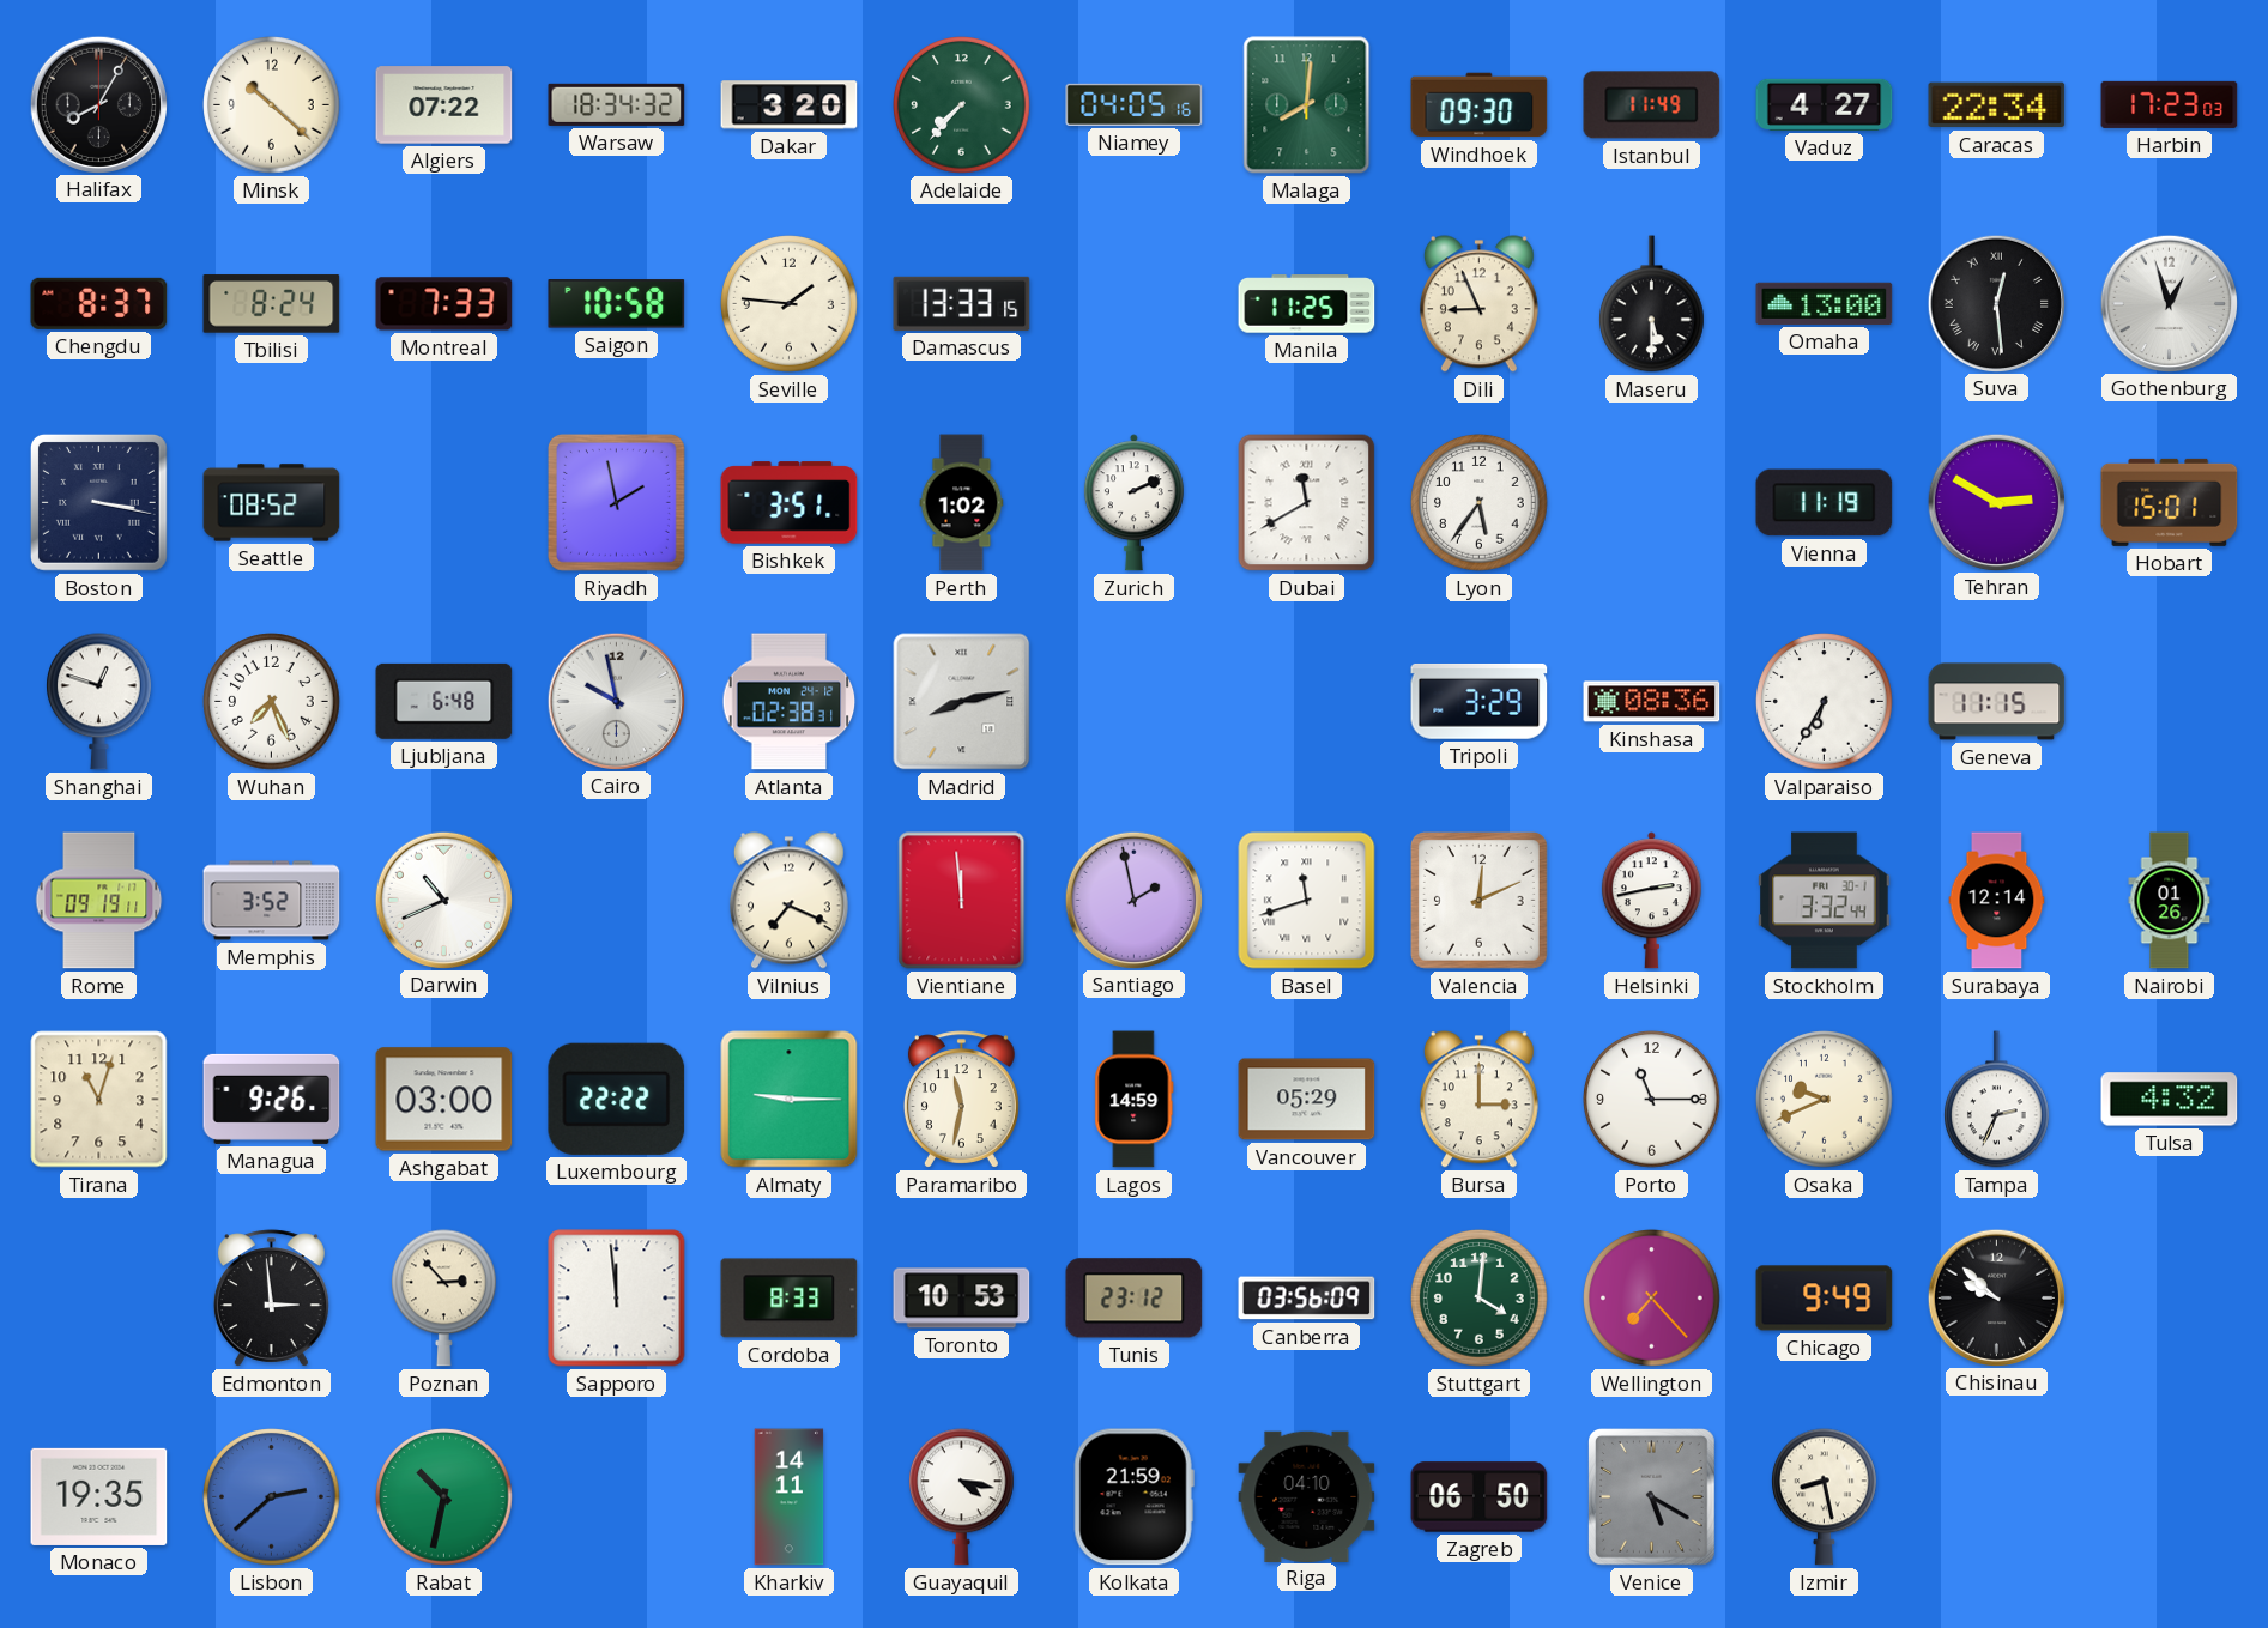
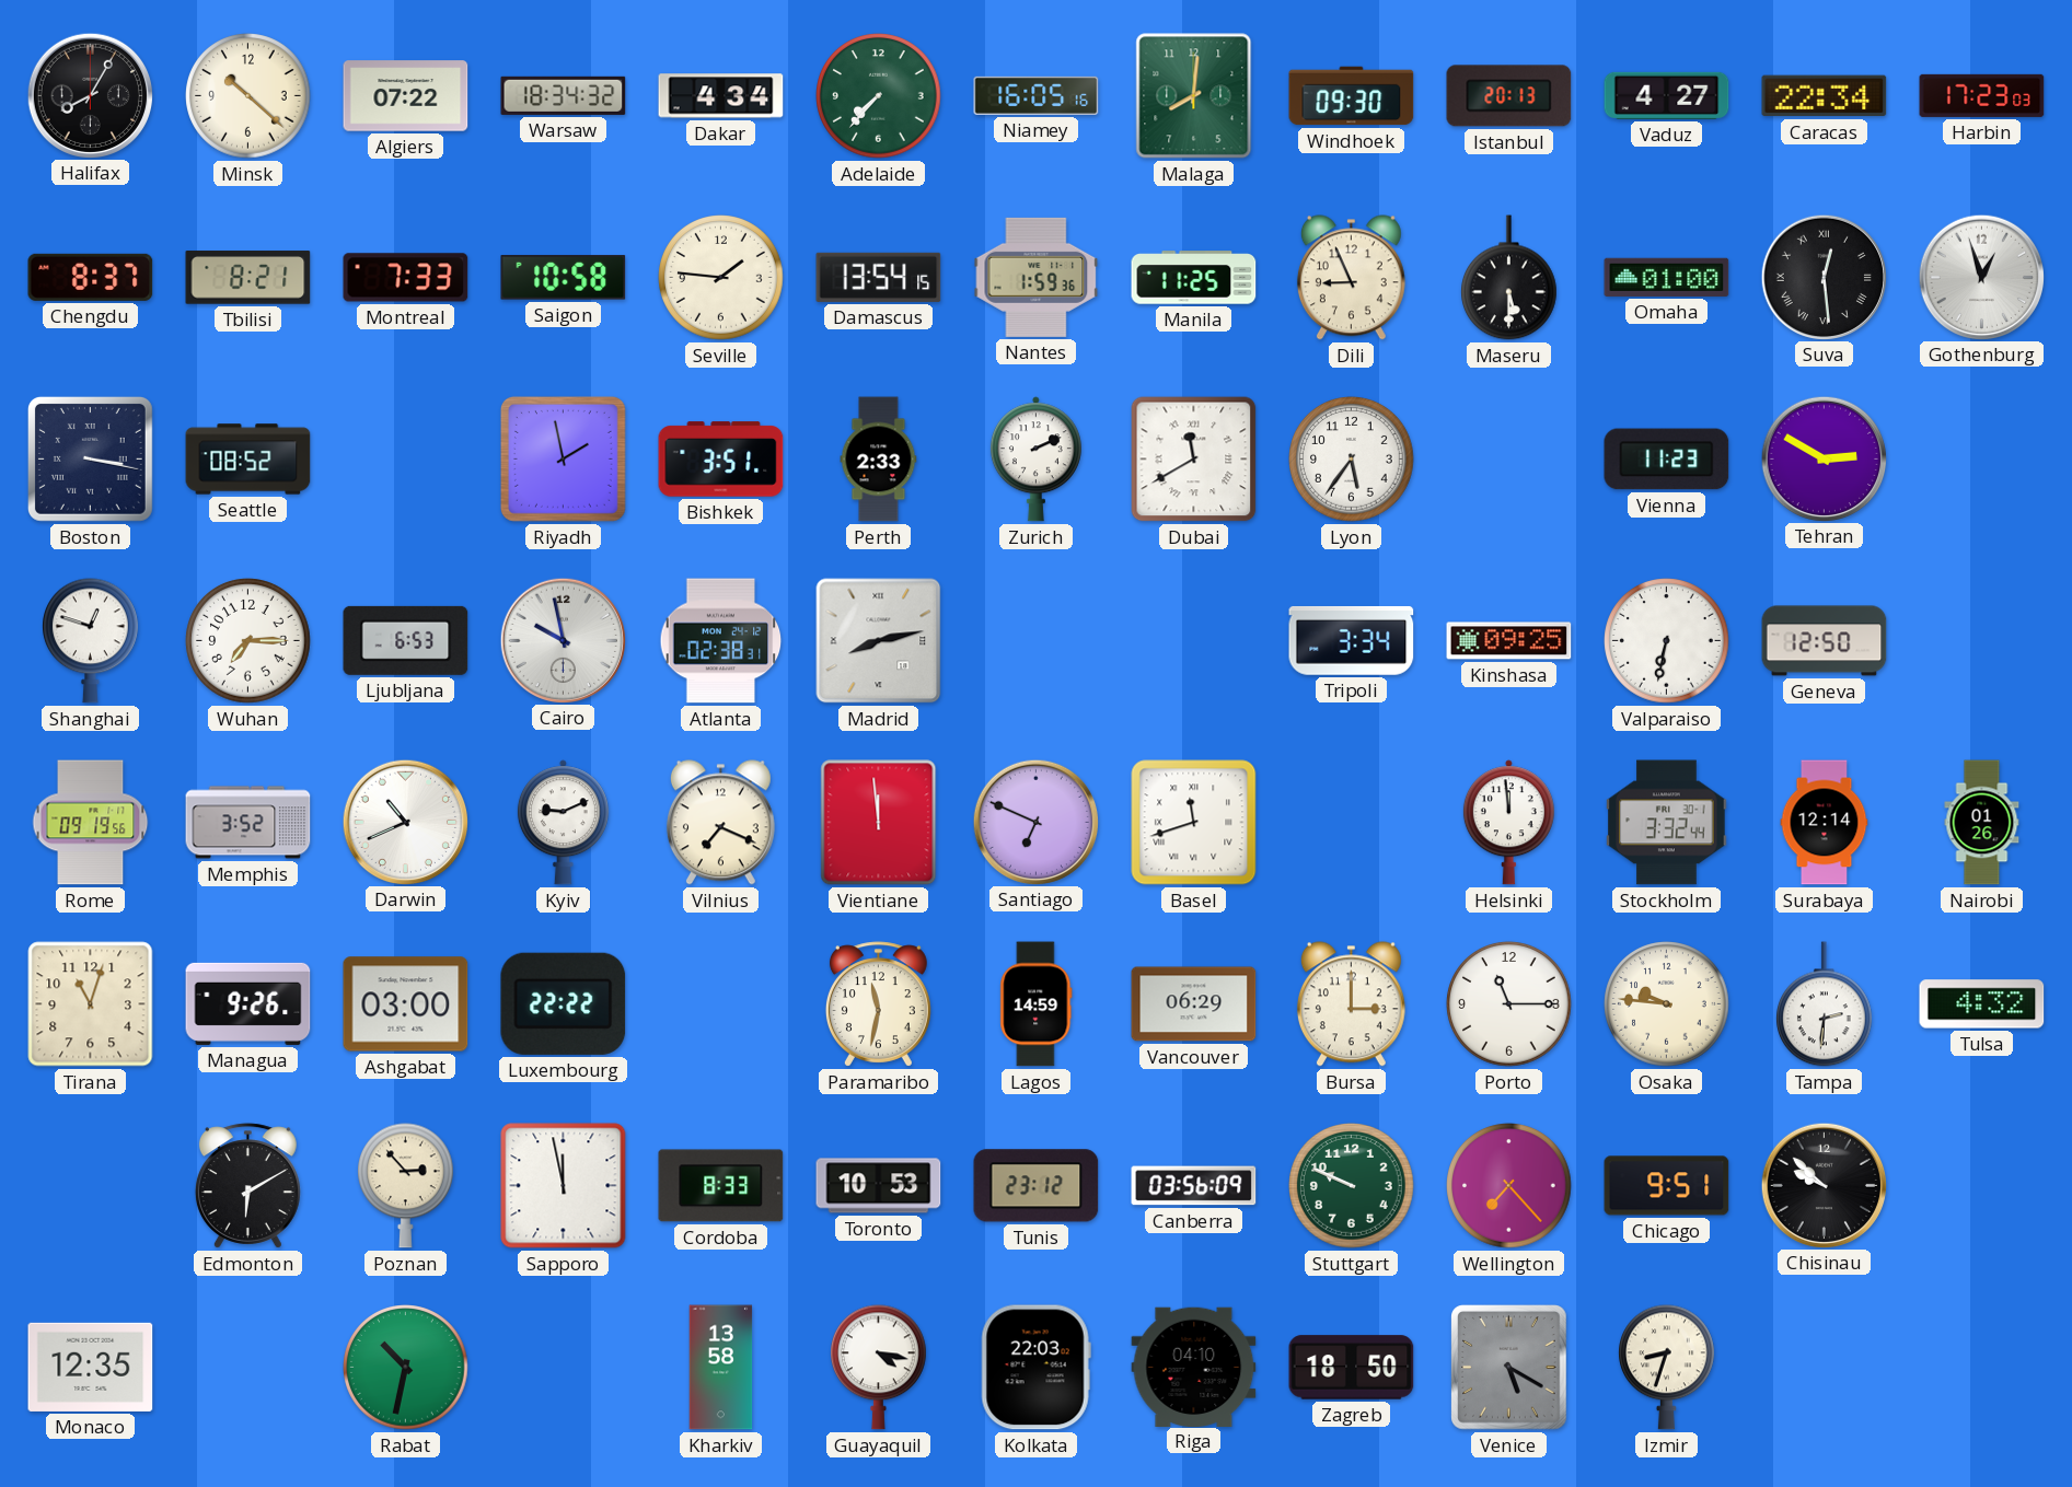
Dakar: 3:20 -> 4:34
Niamey: 04:05 -> 16:05
Istanbul: 11:49 -> 20:13
Tbilisi: 8:24 -> 8:21
Damascus: 13:33 -> 13:54
Nantes: none -> 1:59
Omaha: 13:00 -> 01:00
Perth: 1:02 -> 2:33
Vienna: 11:19 -> 11:23
Hobart: 15:01 -> none
Wuhan: 7:26 -> 7:15
Ljubljana: 6:48 -> 6:53
Tripoli: 3:29 -> 3:34
Kinshasa: 08:36 -> 09:25
Valparaiso: 6:35 -> 6:32
Geneva: 11:15 -> 12:50
Rome: 09:19:11 -> 09:19:56
Kyiv: none -> 9:11
Santiago: 1:58 -> 6:49
Valencia: 12:11 -> none
Helsinki: 2:43 -> 11:59
Almaty: 9:15 -> none
Vancouver: 05:29 -> 06:29
Osaka: 9:41 -> 9:46
Tampa: 2:34 -> 2:31
Edmonton: 2:59 -> 6:10
Sapporo: 11:59 -> 11:58
Stuttgart: 4:01 -> 9:49
Chicago: 9:49 -> 9:51
Monaco: 19:35 -> 12:35
Lisbon: 2:38 -> none
Kharkiv: 14:11 -> 13:58
Kolkata: 21:59 -> 22:03
Zagreb: 06:50 -> 18:50
Izmir: 8:28 -> 8:33
